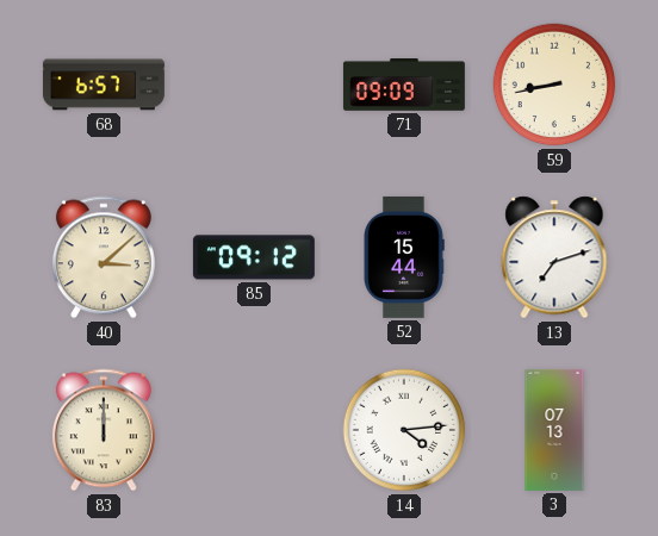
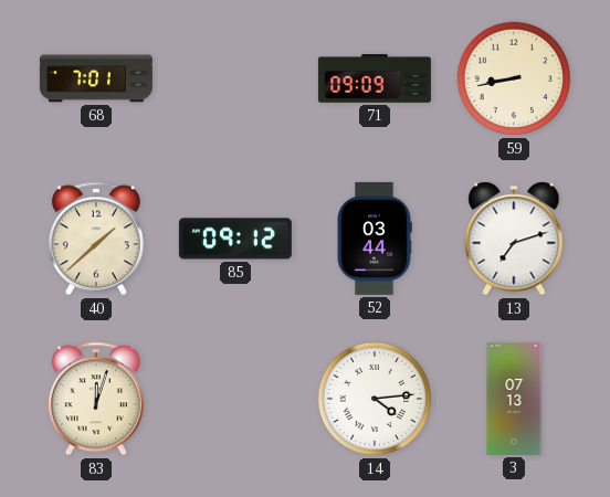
68: 6:57 -> 7:01
40: 3:08 -> 1:38
52: 15:44 -> 03:44
83: 12:00 -> 12:03
